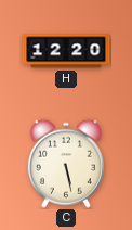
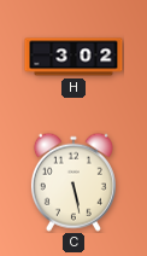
H: 12:20 -> 3:02
